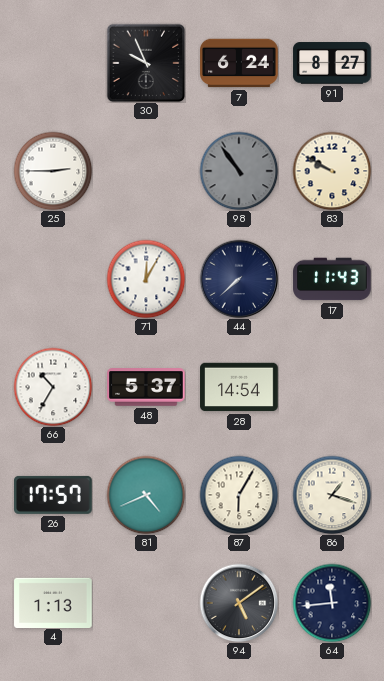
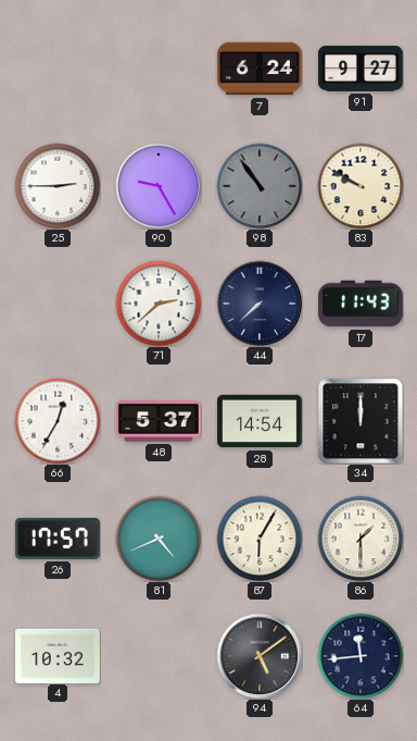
30: 9:56 -> none
91: 8:27 -> 9:27
90: none -> 9:25
71: 12:05 -> 2:38
66: 10:35 -> 12:35
34: none -> 12:00
86: 1:18 -> 1:30
4: 1:13 -> 10:32
